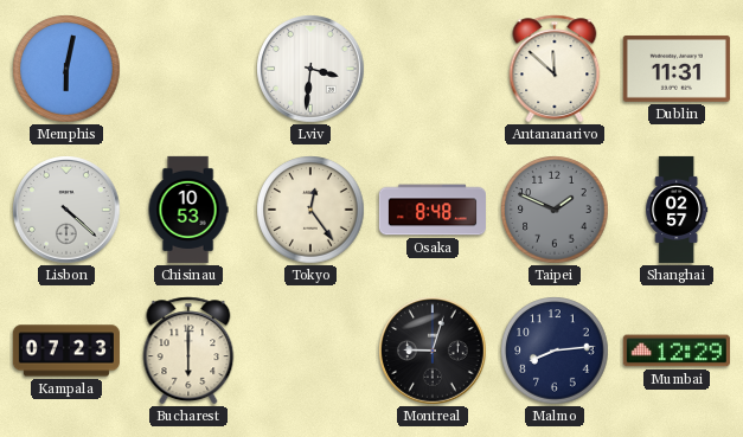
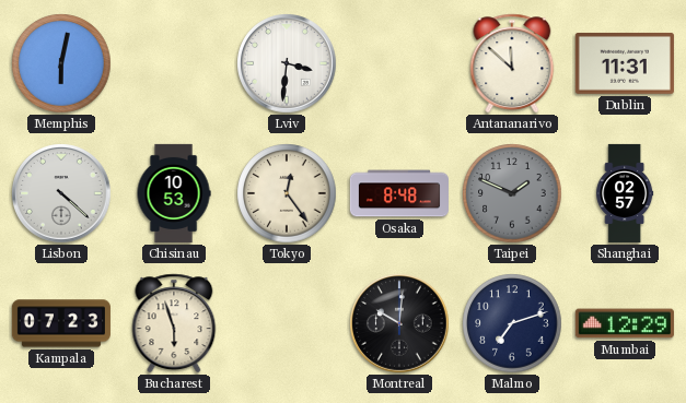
Bucharest: 6:00 -> 5:57
Montreal: 9:03 -> 10:01
Malmo: 8:14 -> 7:12
